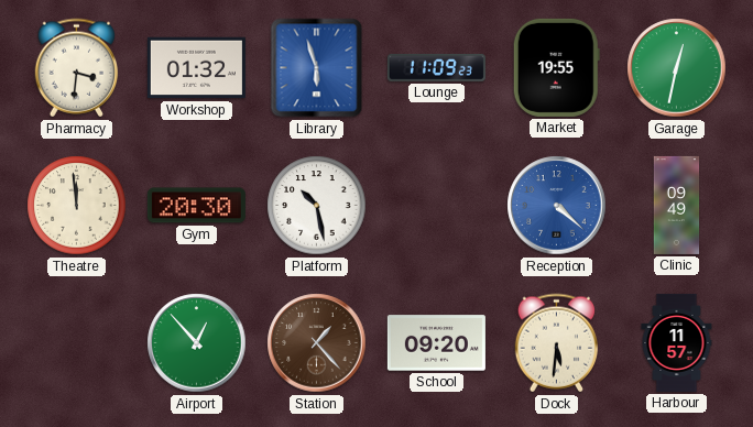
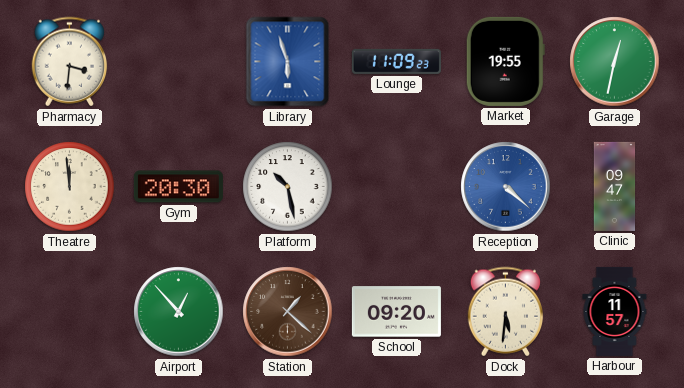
Workshop: 01:32 -> none
Clinic: 09:49 -> 09:47
Station: 1:23 -> 1:22
